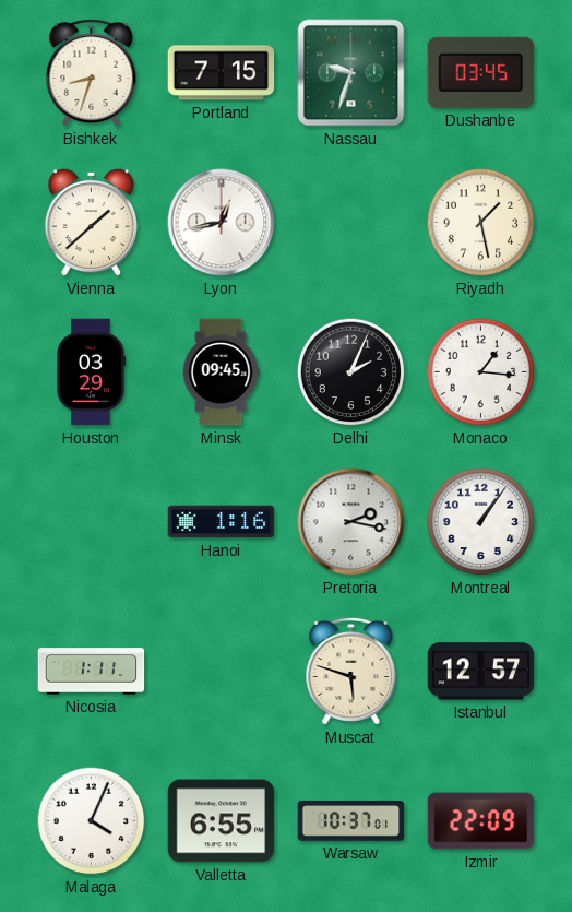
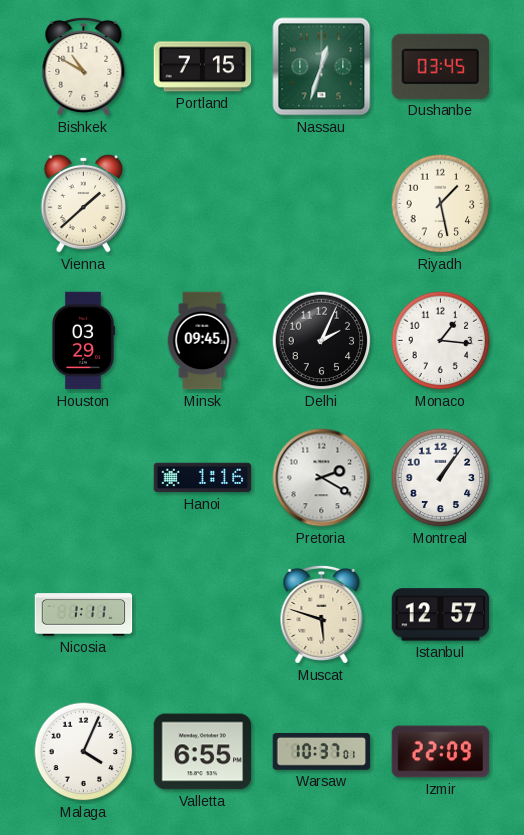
Bishkek: 8:33 -> 10:50
Nassau: 9:33 -> 12:33
Lyon: 12:43 -> none
Pretoria: 2:17 -> 2:20
